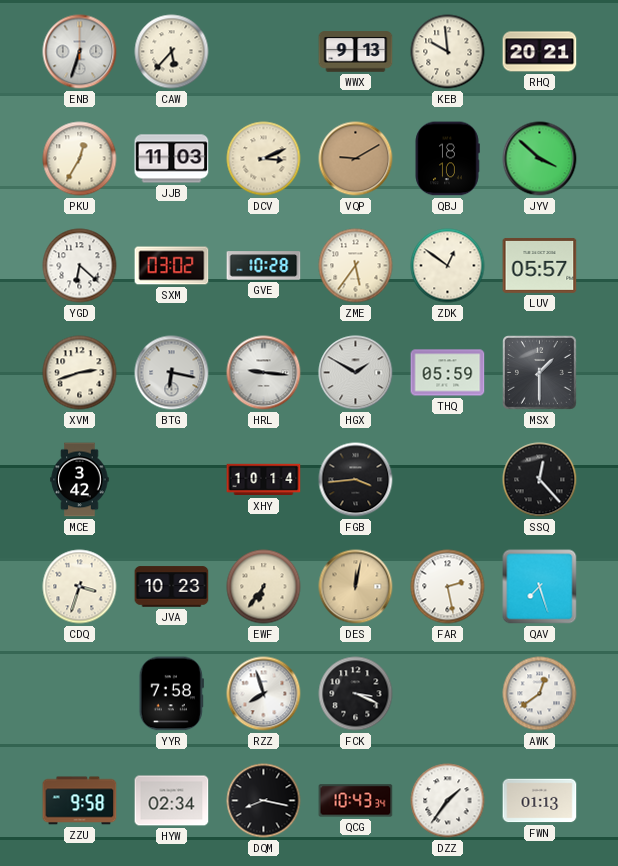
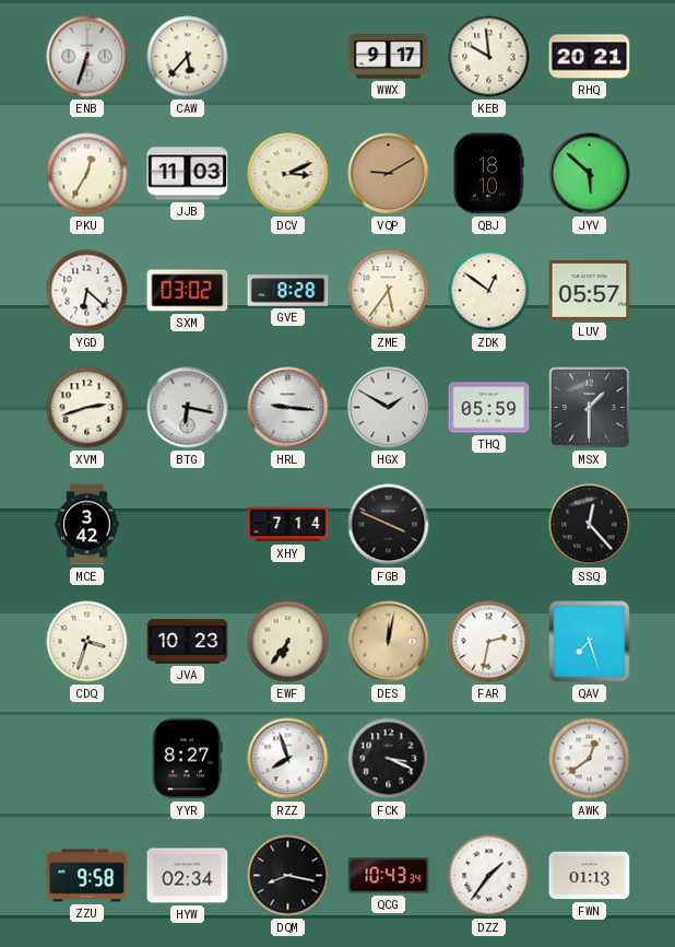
WWX: 9:13 -> 9:17
JYV: 3:52 -> 5:52
GVE: 10:28 -> 8:28
XHY: 10:14 -> 7:14
FGB: 3:44 -> 3:49
FAR: 2:28 -> 2:32
YYR: 7:58 -> 8:27
